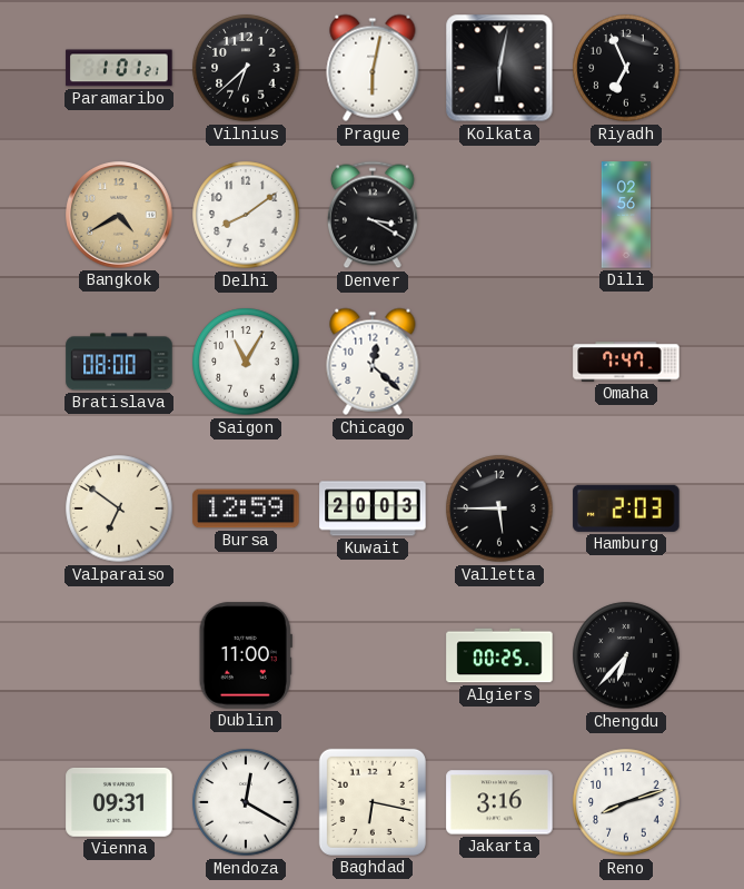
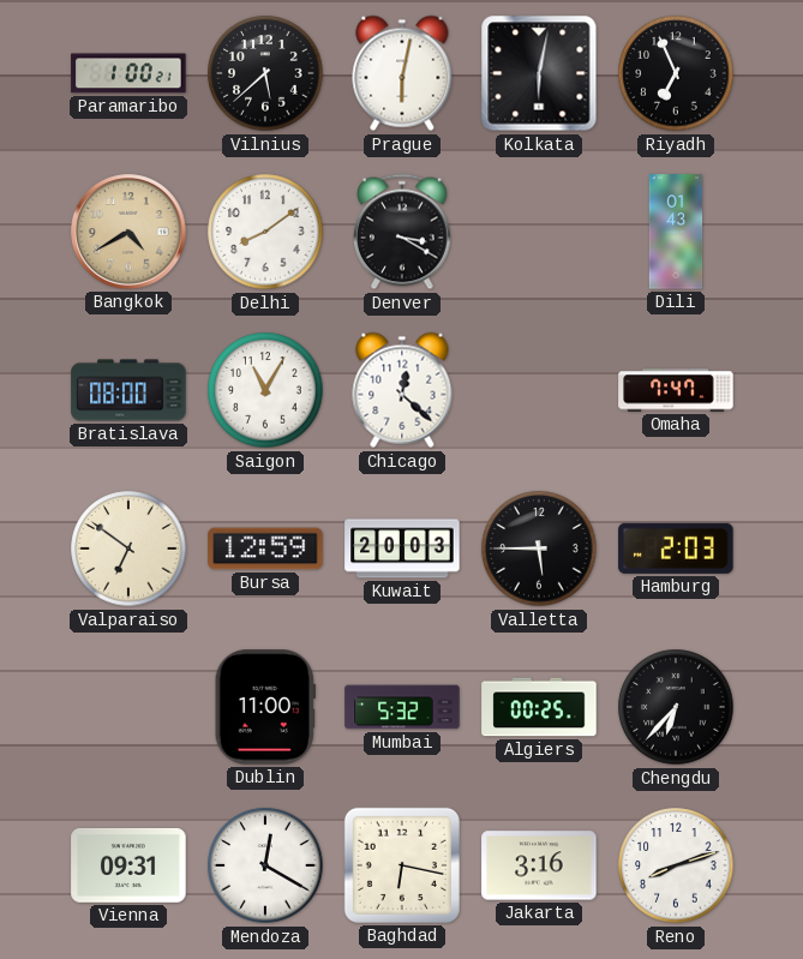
Paramaribo: 1:01 -> 1:00
Vilnius: 6:38 -> 5:38
Dili: 02:56 -> 01:43
Mumbai: none -> 5:32
